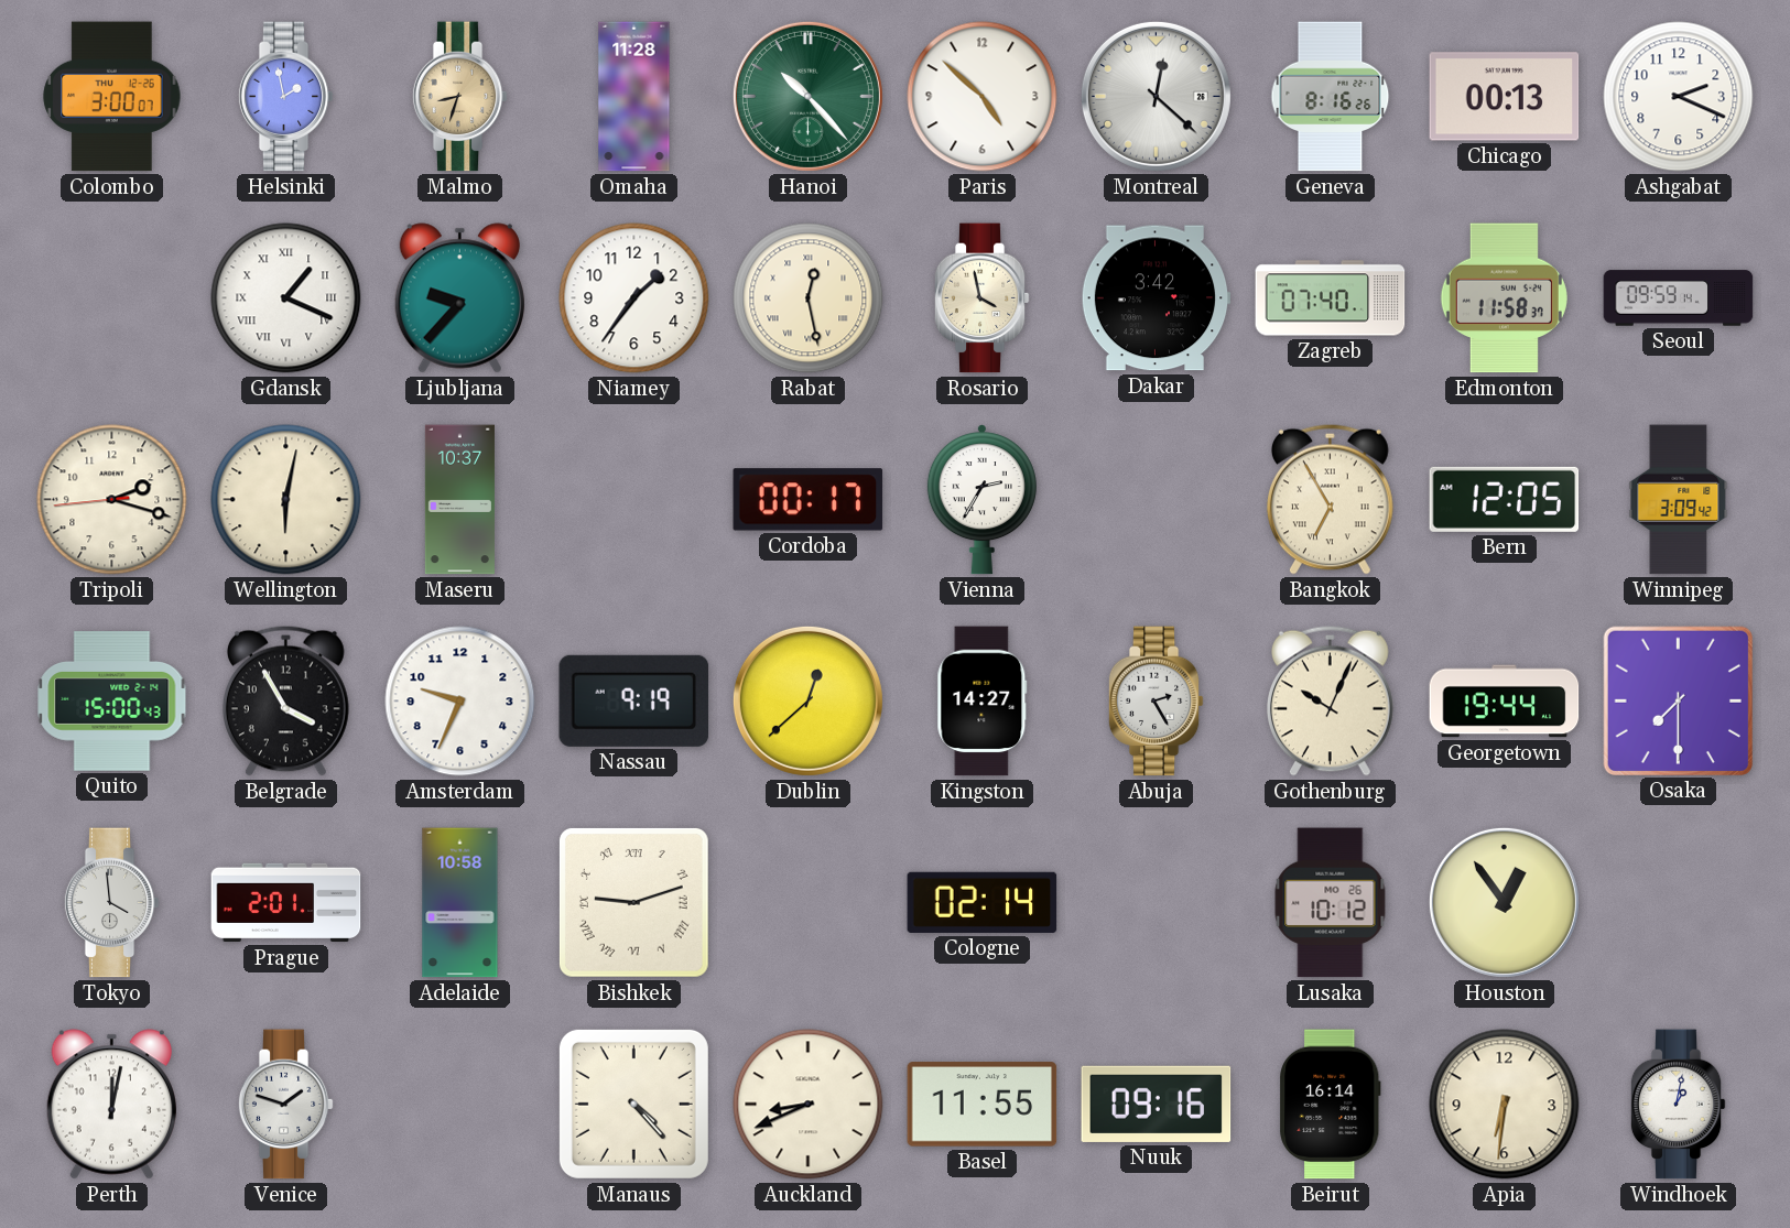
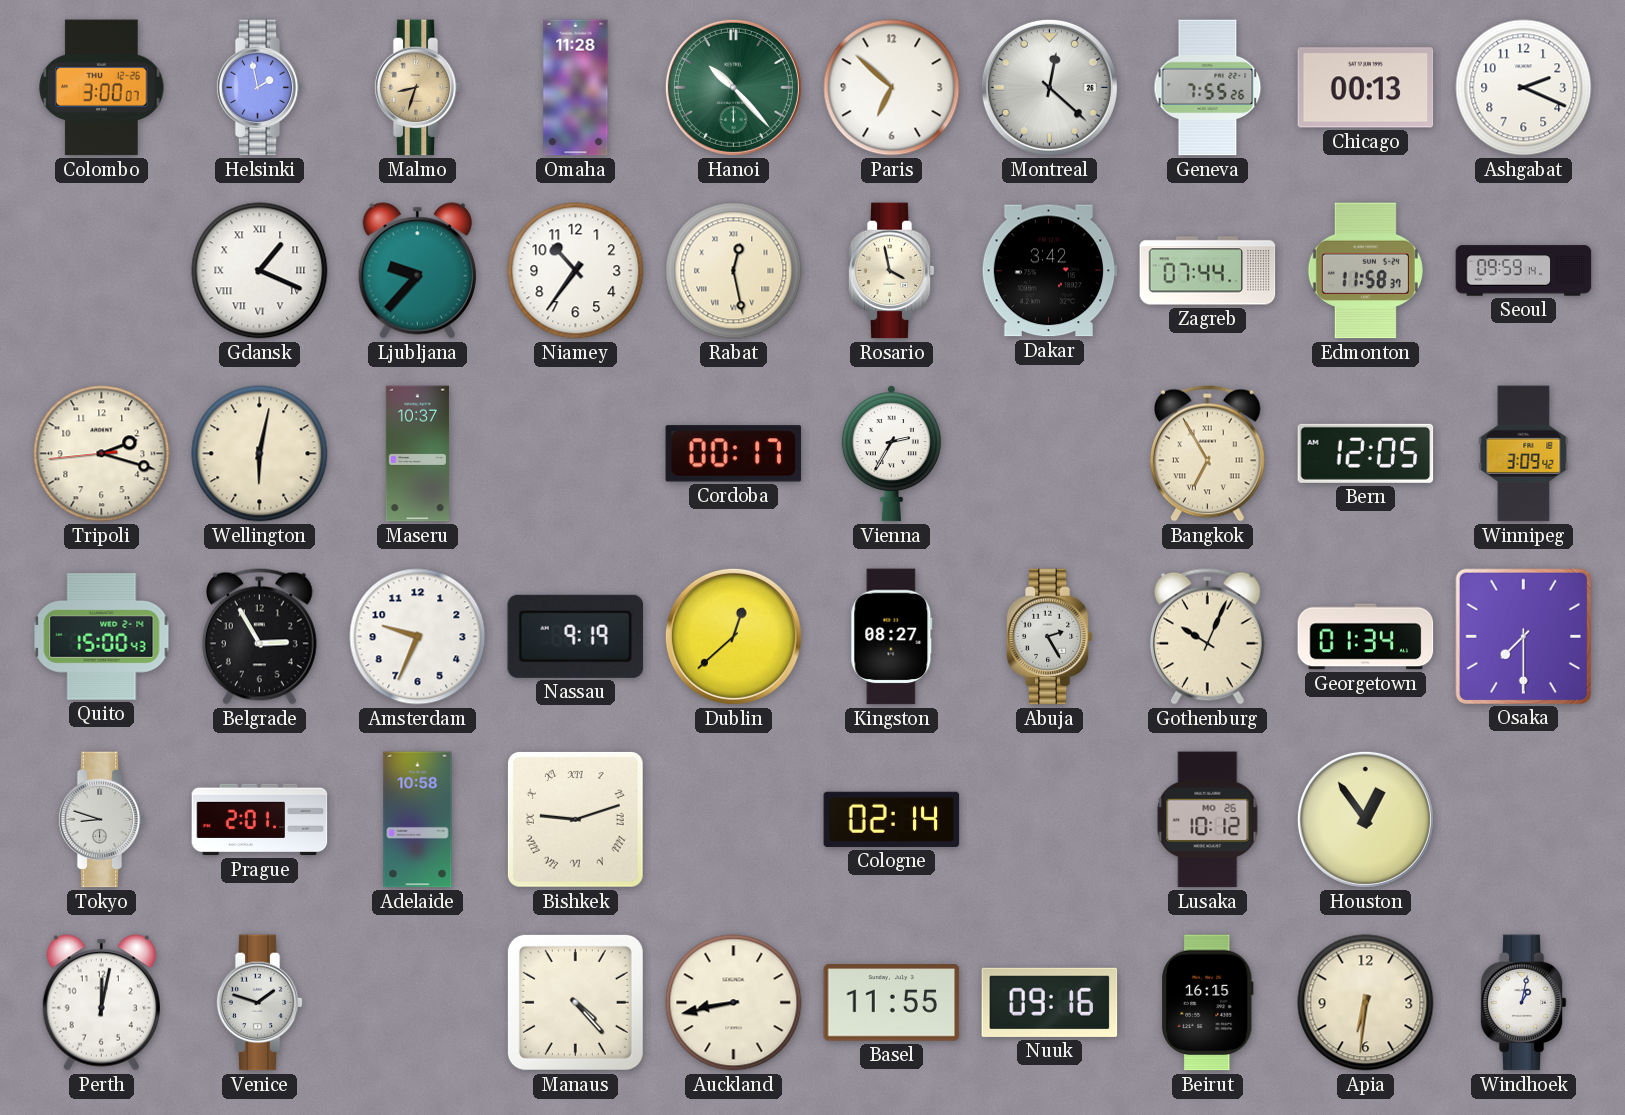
Paris: 4:52 -> 6:52
Geneva: 8:16 -> 7:55
Niamey: 1:36 -> 10:36
Zagreb: 07:40 -> 07:44
Belgrade: 3:55 -> 2:55
Kingston: 14:27 -> 08:27
Georgetown: 19:44 -> 01:34
Tokyo: 3:59 -> 8:48
Auckland: 8:41 -> 8:43
Beirut: 16:14 -> 16:15
